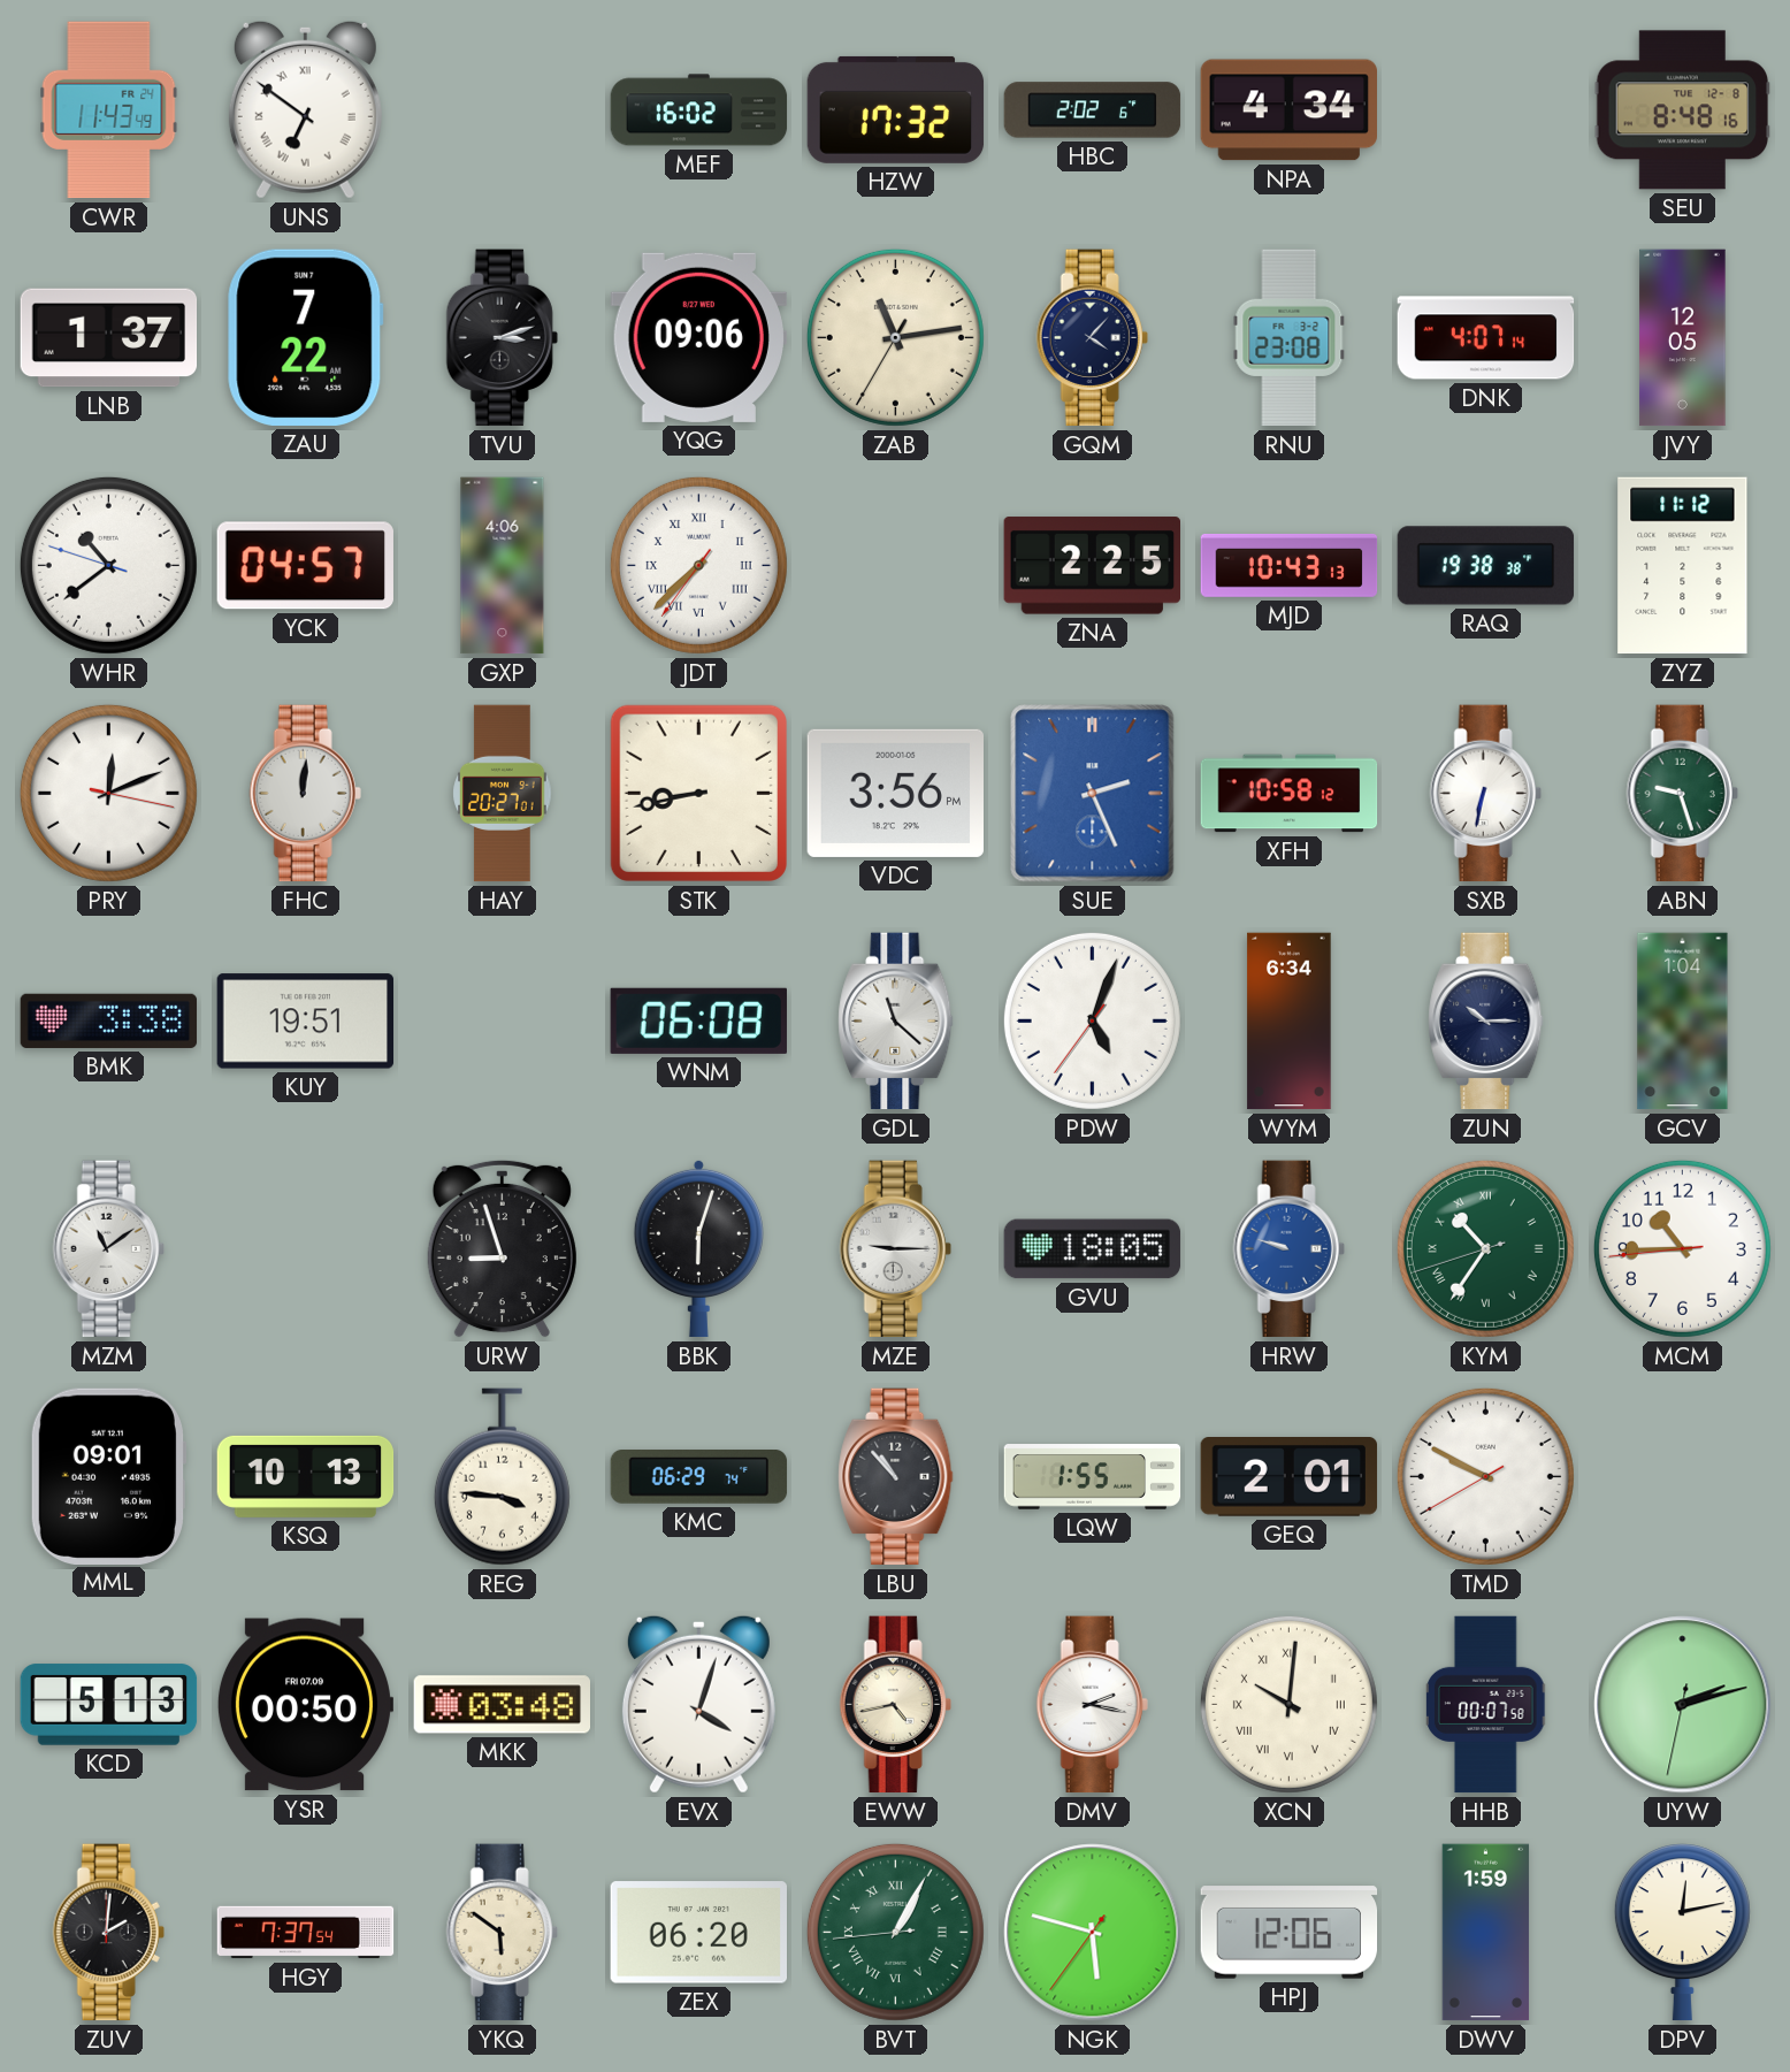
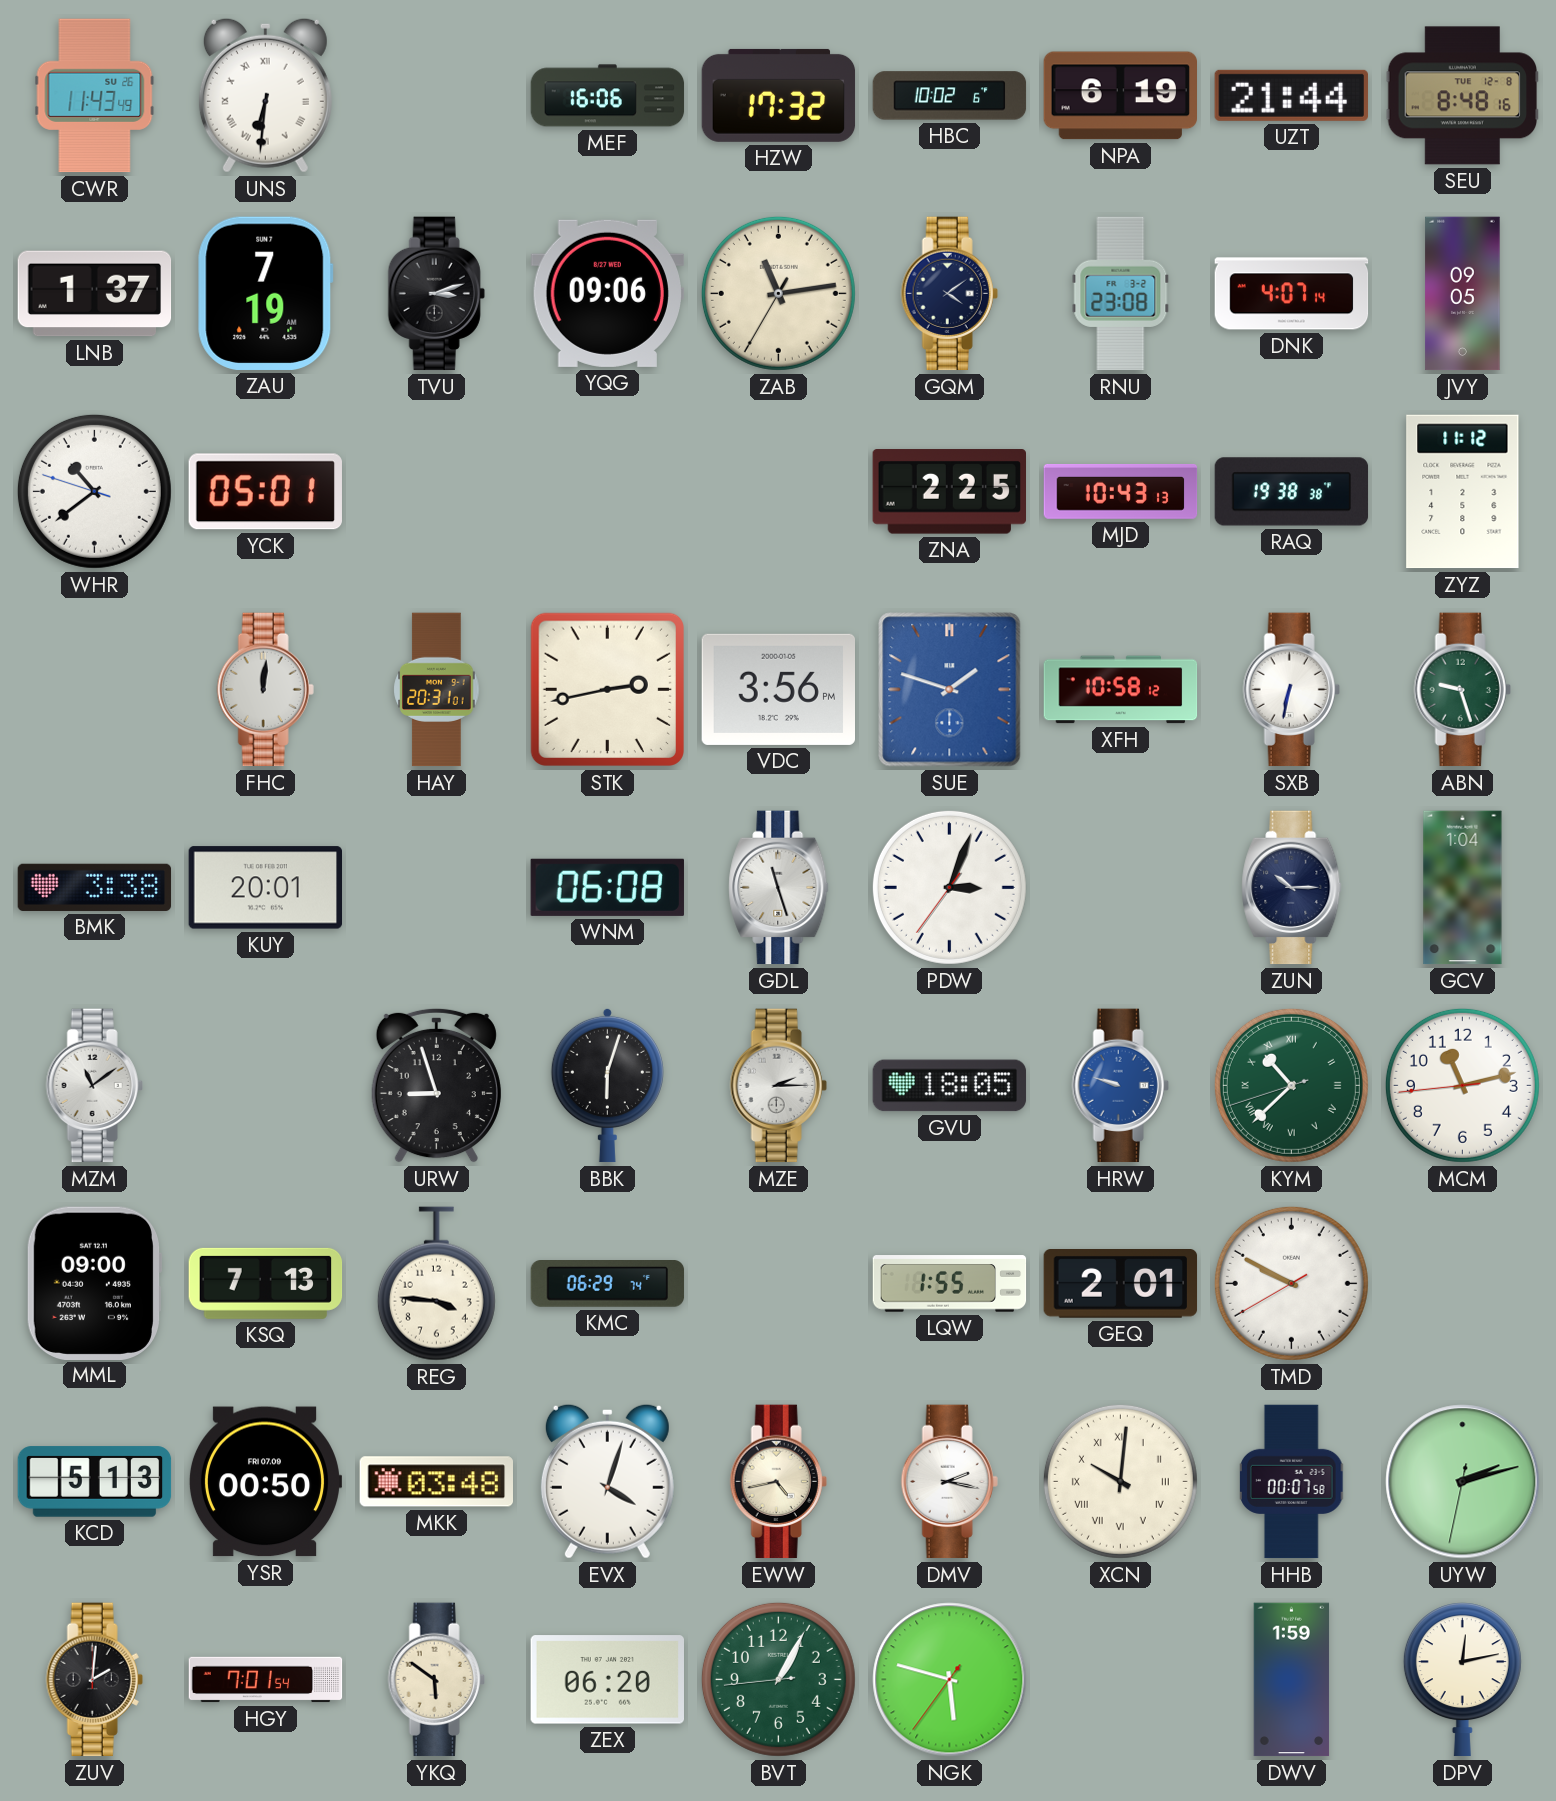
CWR date: FR 24 -> SU 26
UNS: 6:51 -> 6:31
MEF: 16:02 -> 16:06
HBC: 2:02 -> 10:02
NPA: 4:34 -> 6:19
UZT: none -> 21:44
ZAU: 7:22 -> 7:19
GQM: 4:07 -> 4:09
JVY: 12:05 -> 09:05
YCK: 04:57 -> 05:01
GXP: 4:06 -> none
JDT: 7:37 -> none
PRY: 12:11 -> none
HAY: 20:27 -> 20:31
STK: 8:43 -> 2:43
SUE: 2:26 -> 1:48
KUY: 19:51 -> 20:01
GDL: 11:22 -> 11:27
PDW: 5:03 -> 3:03
WYM: 6:34 -> none
MZE: 9:15 -> 2:15
KYM: 10:35 -> 10:37
MCM: 10:44 -> 11:12
MML: 09:01 -> 09:00
KSQ: 10:13 -> 7:13
LBU: 10:53 -> none
HGY: 7:37 -> 7:01
BVT numerals: Roman -> Arabic
HPJ: 12:06 -> none
